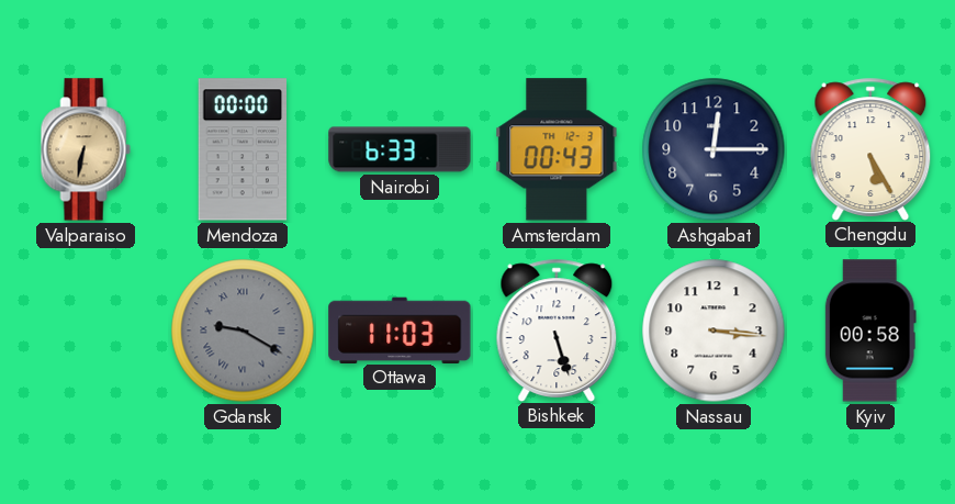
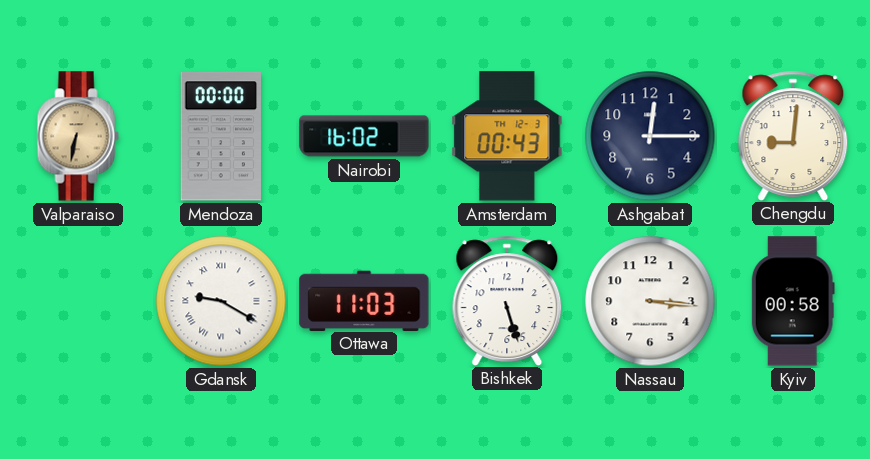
Nairobi: 6:33 -> 16:02
Chengdu: 5:25 -> 9:01
Gdansk dial: grey -> white
